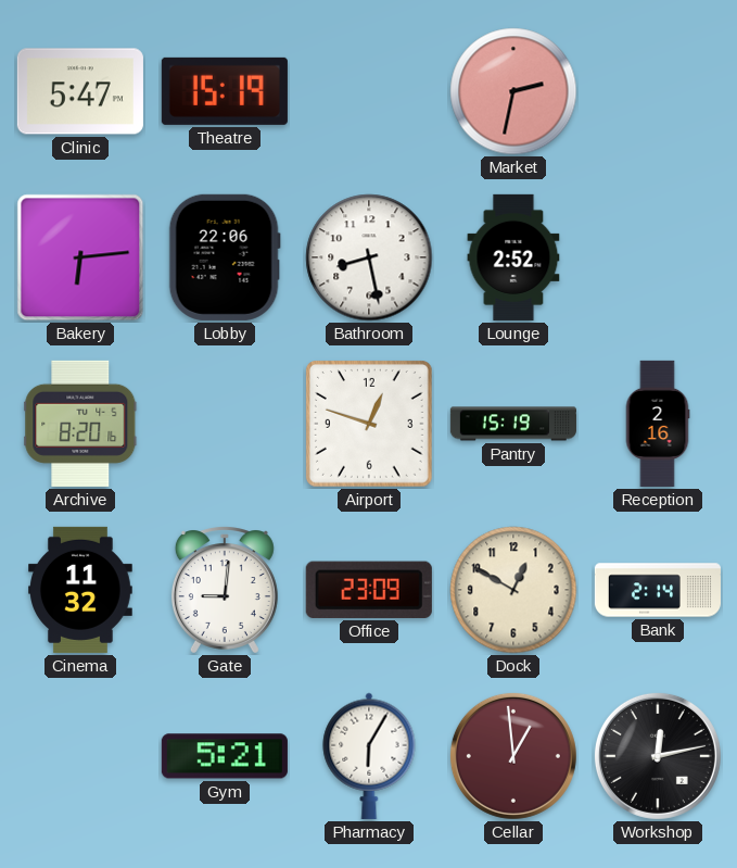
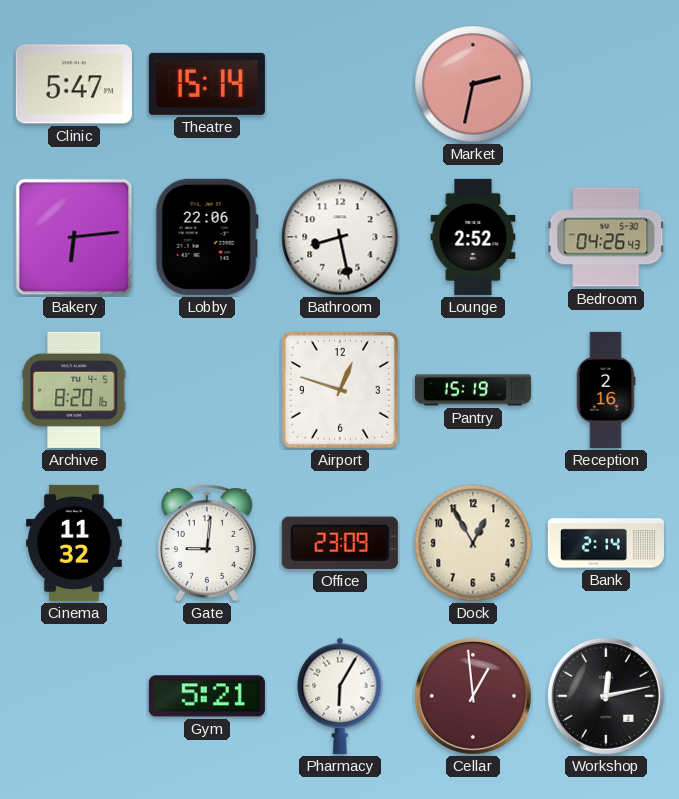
Theatre: 15:19 -> 15:14
Bedroom: none -> 04:26
Dock: 12:50 -> 12:55
